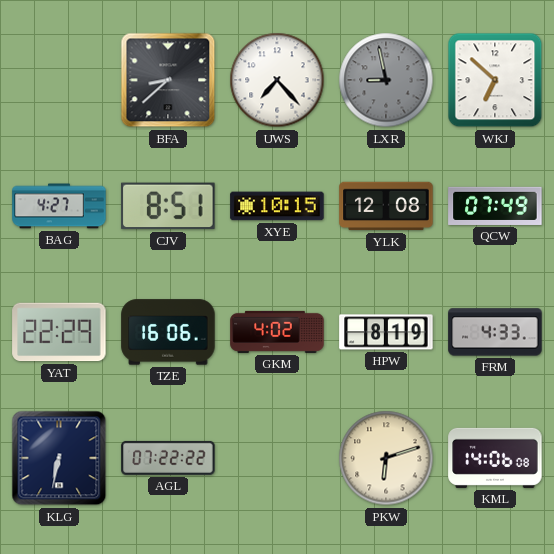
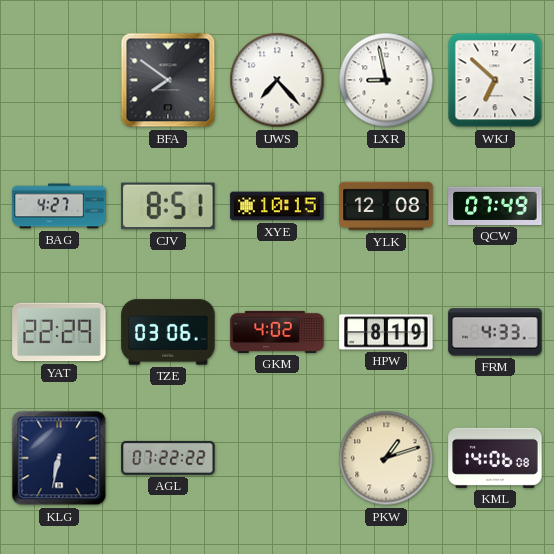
BFA: 8:38 -> 7:51
LXR dial: grey -> white
TZE: 16:06 -> 03:06
PKW: 6:12 -> 1:12
